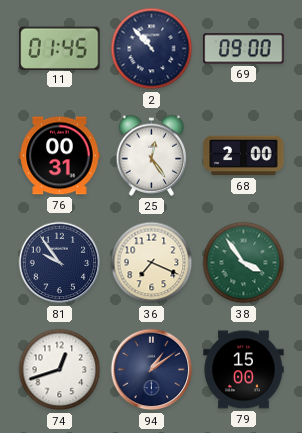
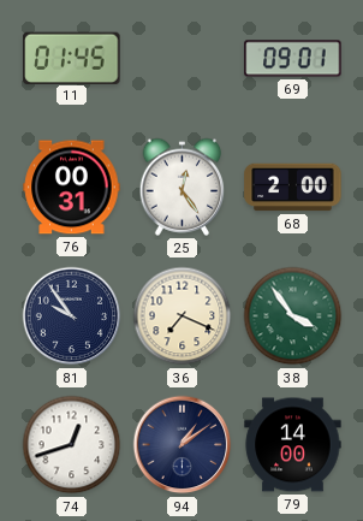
2: 10:53 -> none
69: 09:00 -> 09:01
79: 15:00 -> 14:00
